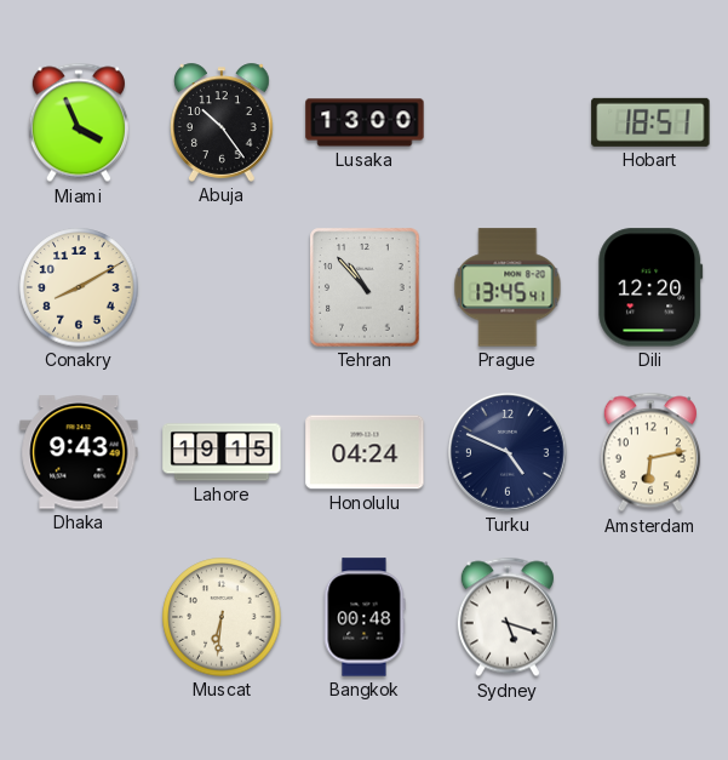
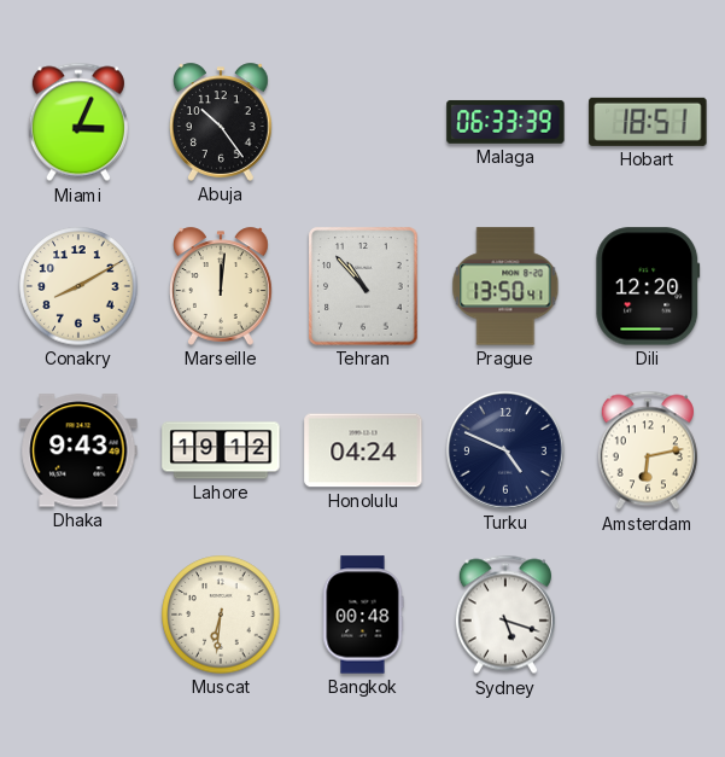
Miami: 3:56 -> 3:04
Lusaka: 13:00 -> none
Malaga: none -> 06:33
Marseille: none -> 12:01
Prague: 13:45 -> 13:50
Lahore: 19:15 -> 19:12
